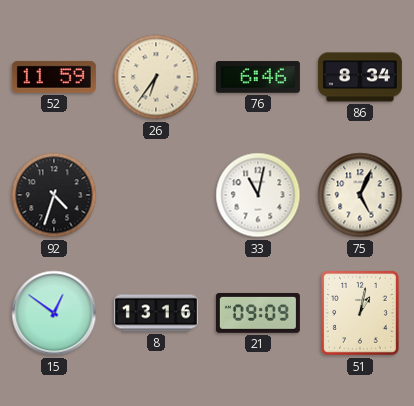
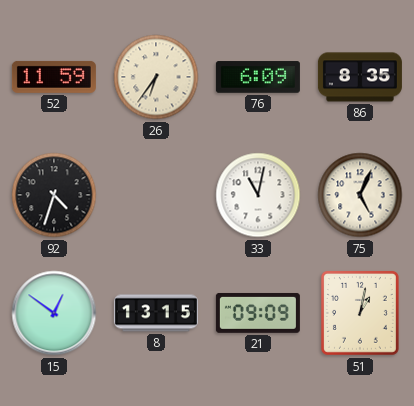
76: 6:46 -> 6:09
86: 8:34 -> 8:35
8: 13:16 -> 13:15
